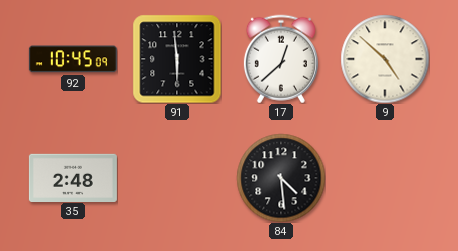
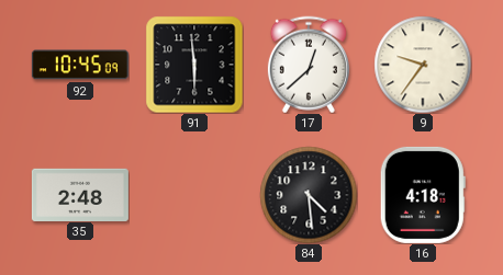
9: 4:52 -> 9:36
16: none -> 4:18
